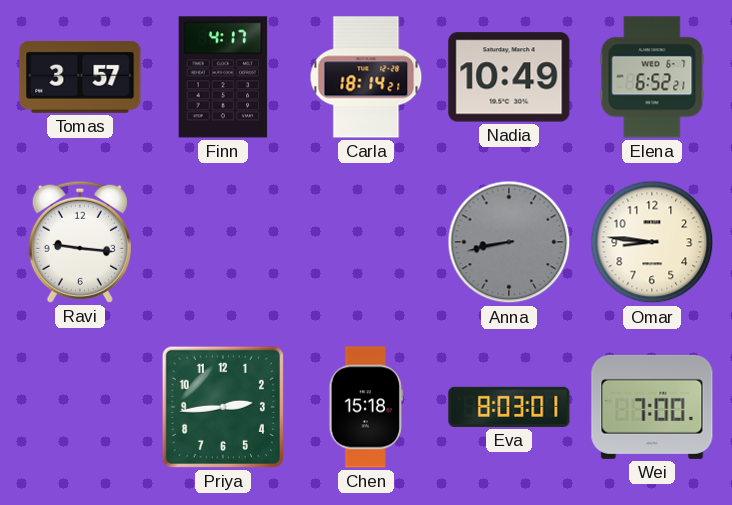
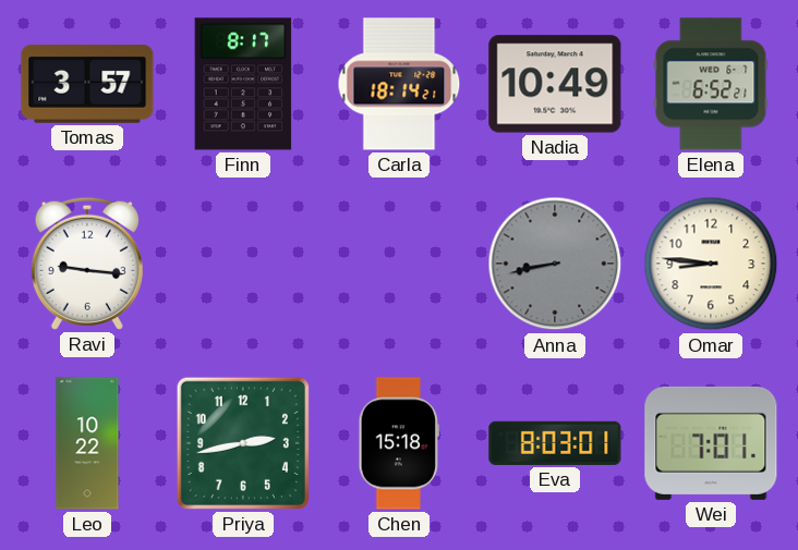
Finn: 4:17 -> 8:17
Leo: none -> 10:22
Priya: 2:44 -> 2:43
Wei: 7:00 -> 7:01
